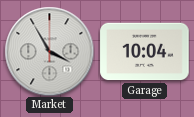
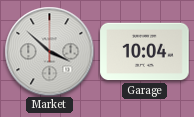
Market: 3:55 -> 3:52
